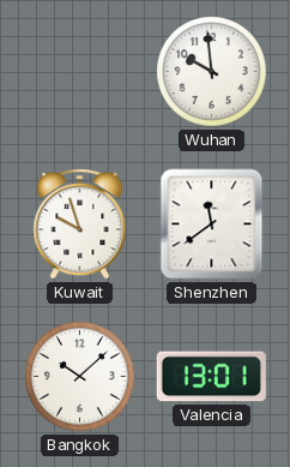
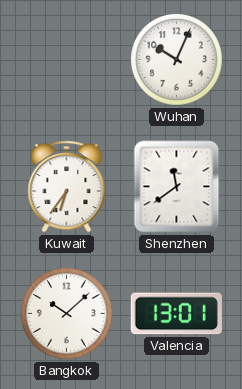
Wuhan: 9:59 -> 10:04
Kuwait: 9:57 -> 6:36
